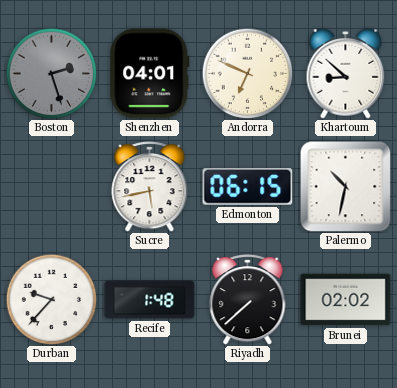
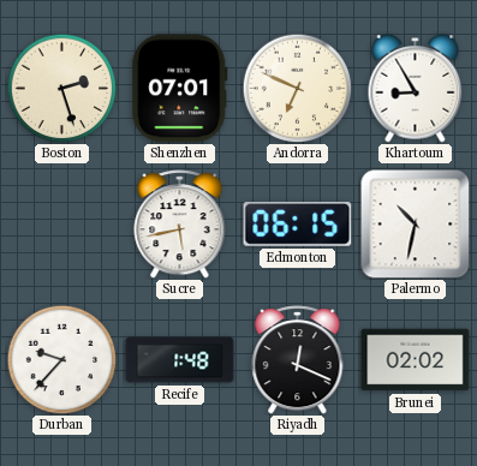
Boston dial: grey -> cream
Shenzhen: 04:01 -> 07:01
Khartoum: 8:52 -> 8:55
Riyadh: 7:38 -> 12:19
